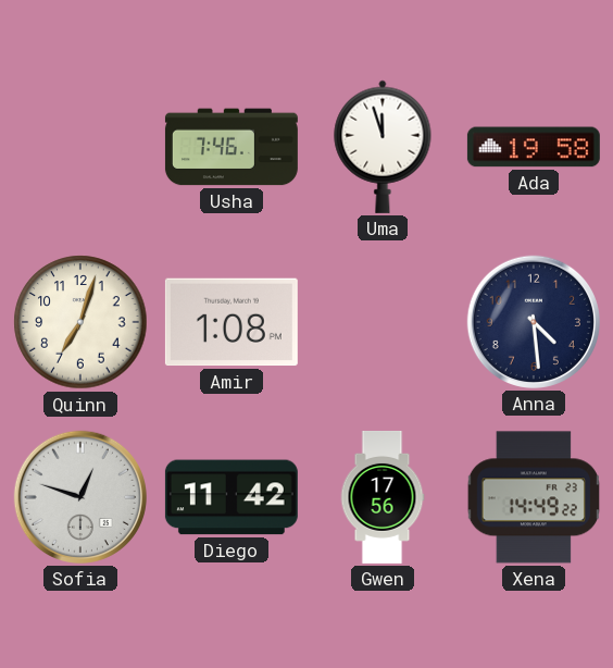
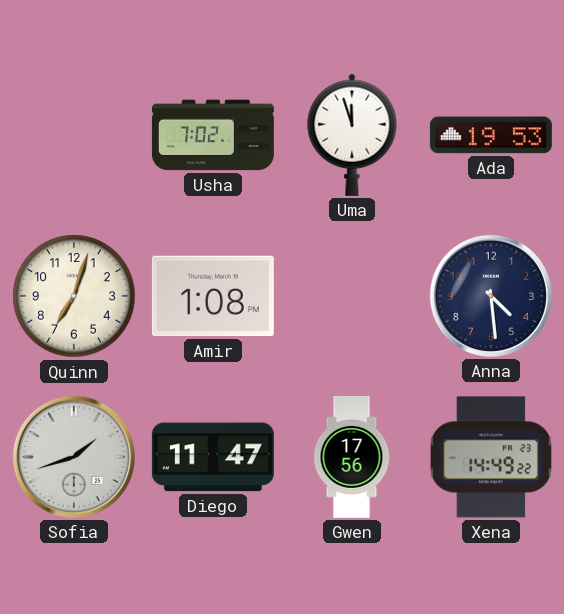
Usha: 7:46 -> 7:02
Ada: 19:58 -> 19:53
Sofia: 12:48 -> 1:42
Diego: 11:42 -> 11:47
